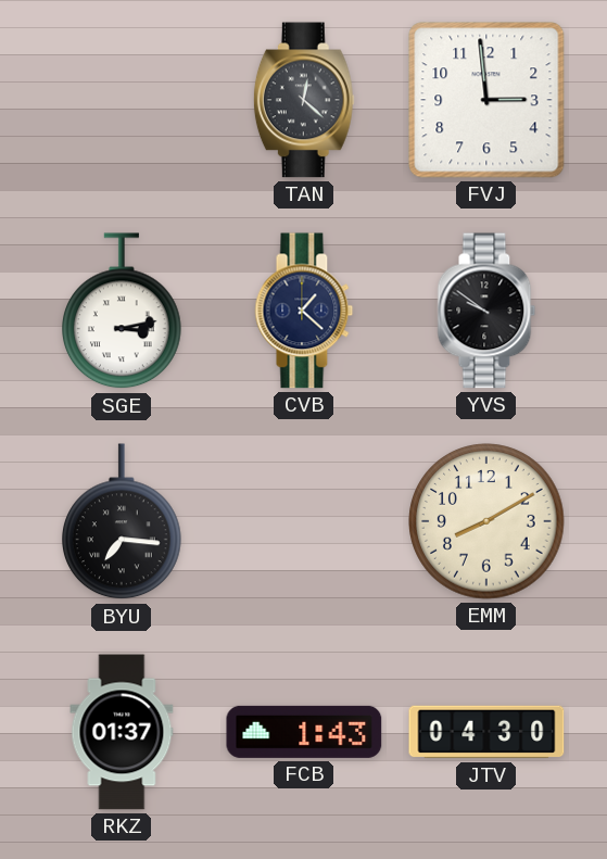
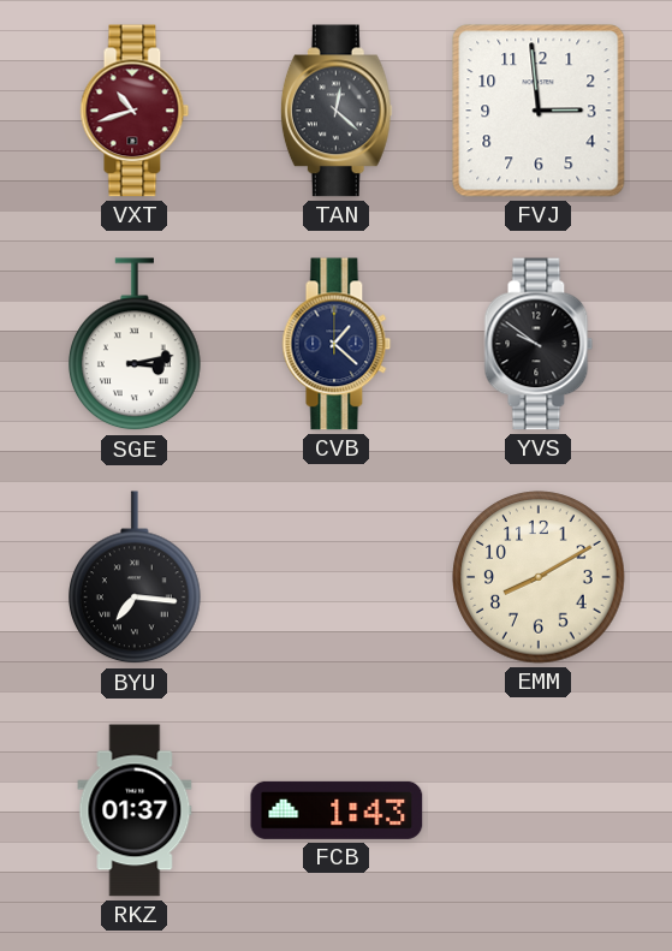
VXT: none -> 10:42
JTV: 04:30 -> none
